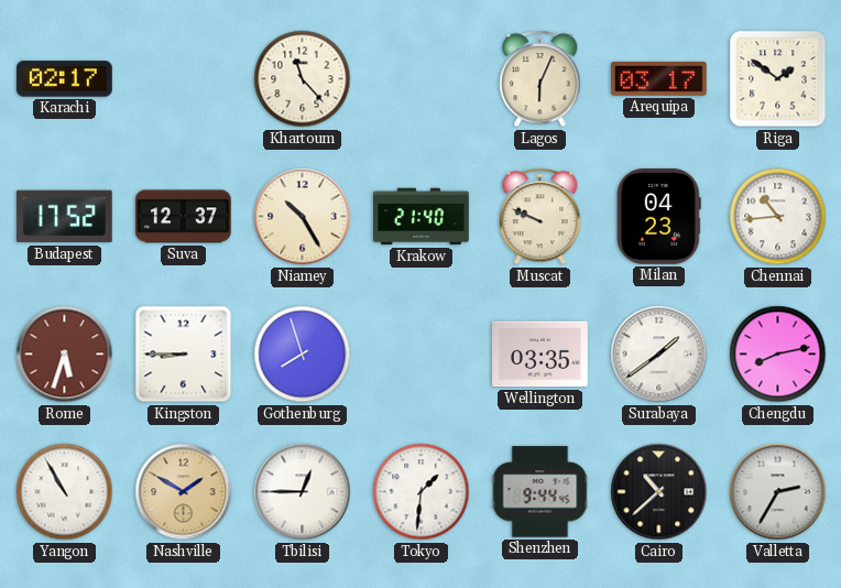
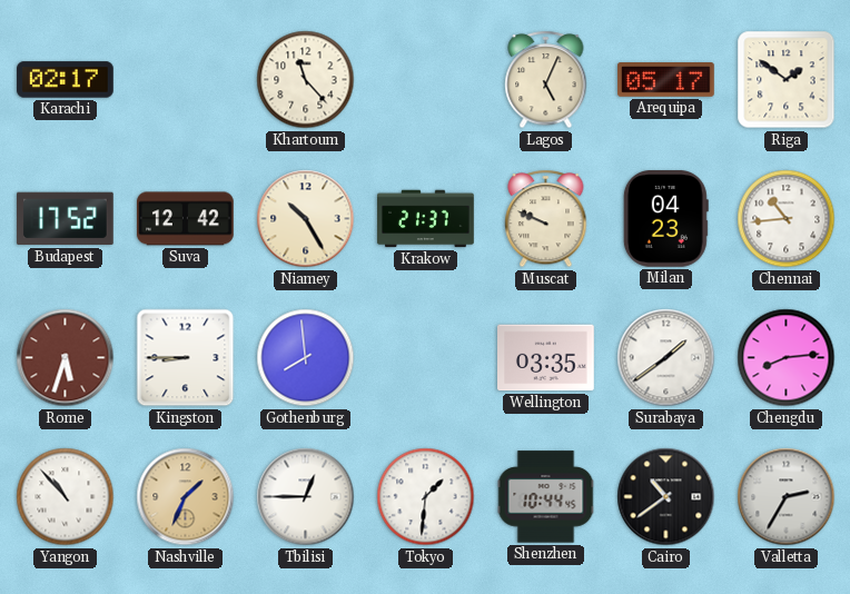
Lagos: 6:04 -> 5:04
Arequipa: 03:17 -> 05:17
Suva: 12:37 -> 12:42
Krakow: 21:40 -> 21:37
Gothenburg: 7:57 -> 7:59
Chengdu: 8:13 -> 8:14
Yangon: 10:55 -> 10:53
Nashville: 1:50 -> 1:34
Shenzhen: 9:44 -> 10:44
Cairo: 10:38 -> 10:39
